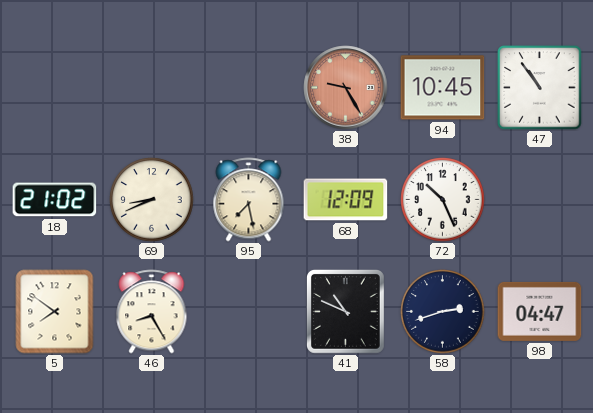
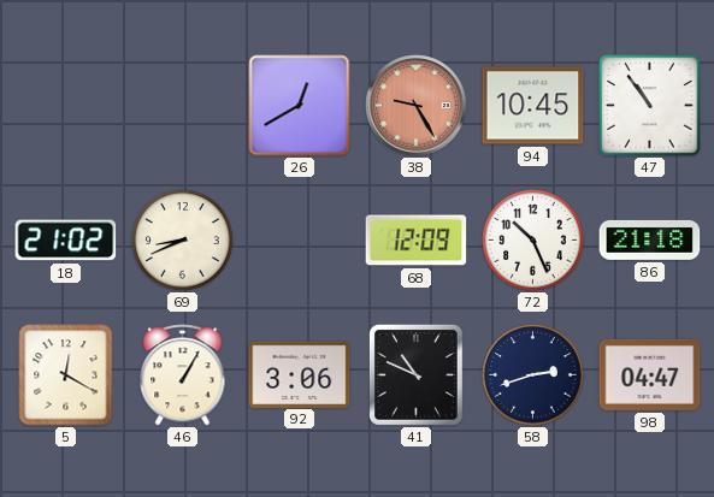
26: none -> 12:40
95: 7:28 -> none
86: none -> 21:18
5: 7:51 -> 12:20
46: 8:25 -> 1:05
92: none -> 3:06
